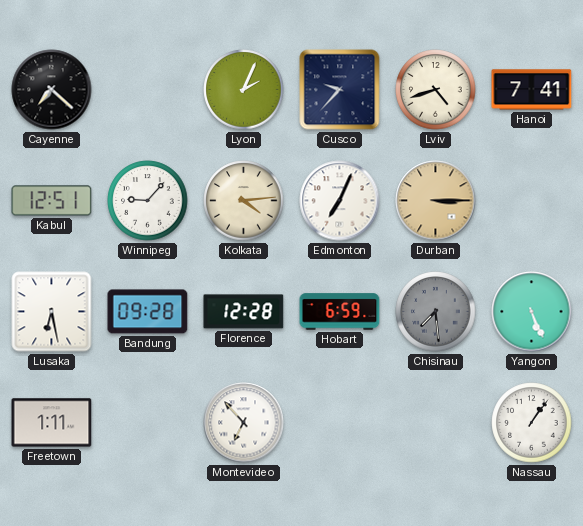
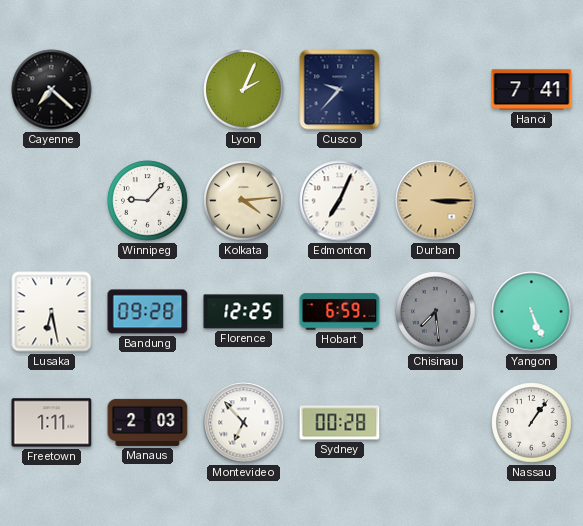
Lviv: 4:42 -> none
Kabul: 12:51 -> none
Florence: 12:28 -> 12:25
Manaus: none -> 2:03
Sydney: none -> 00:28
